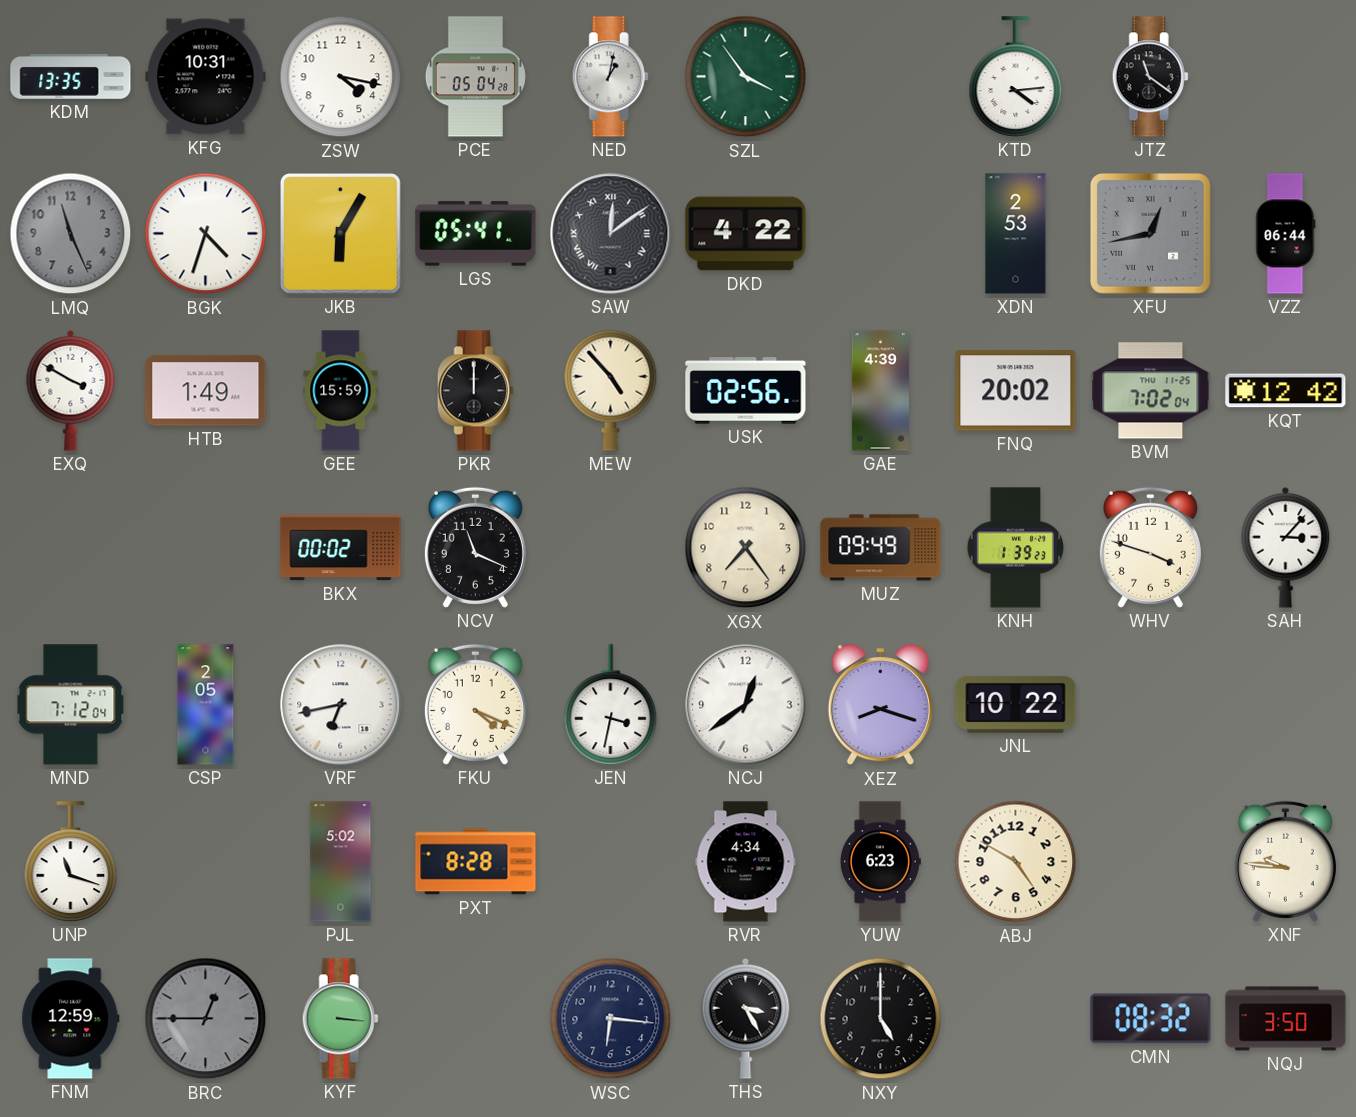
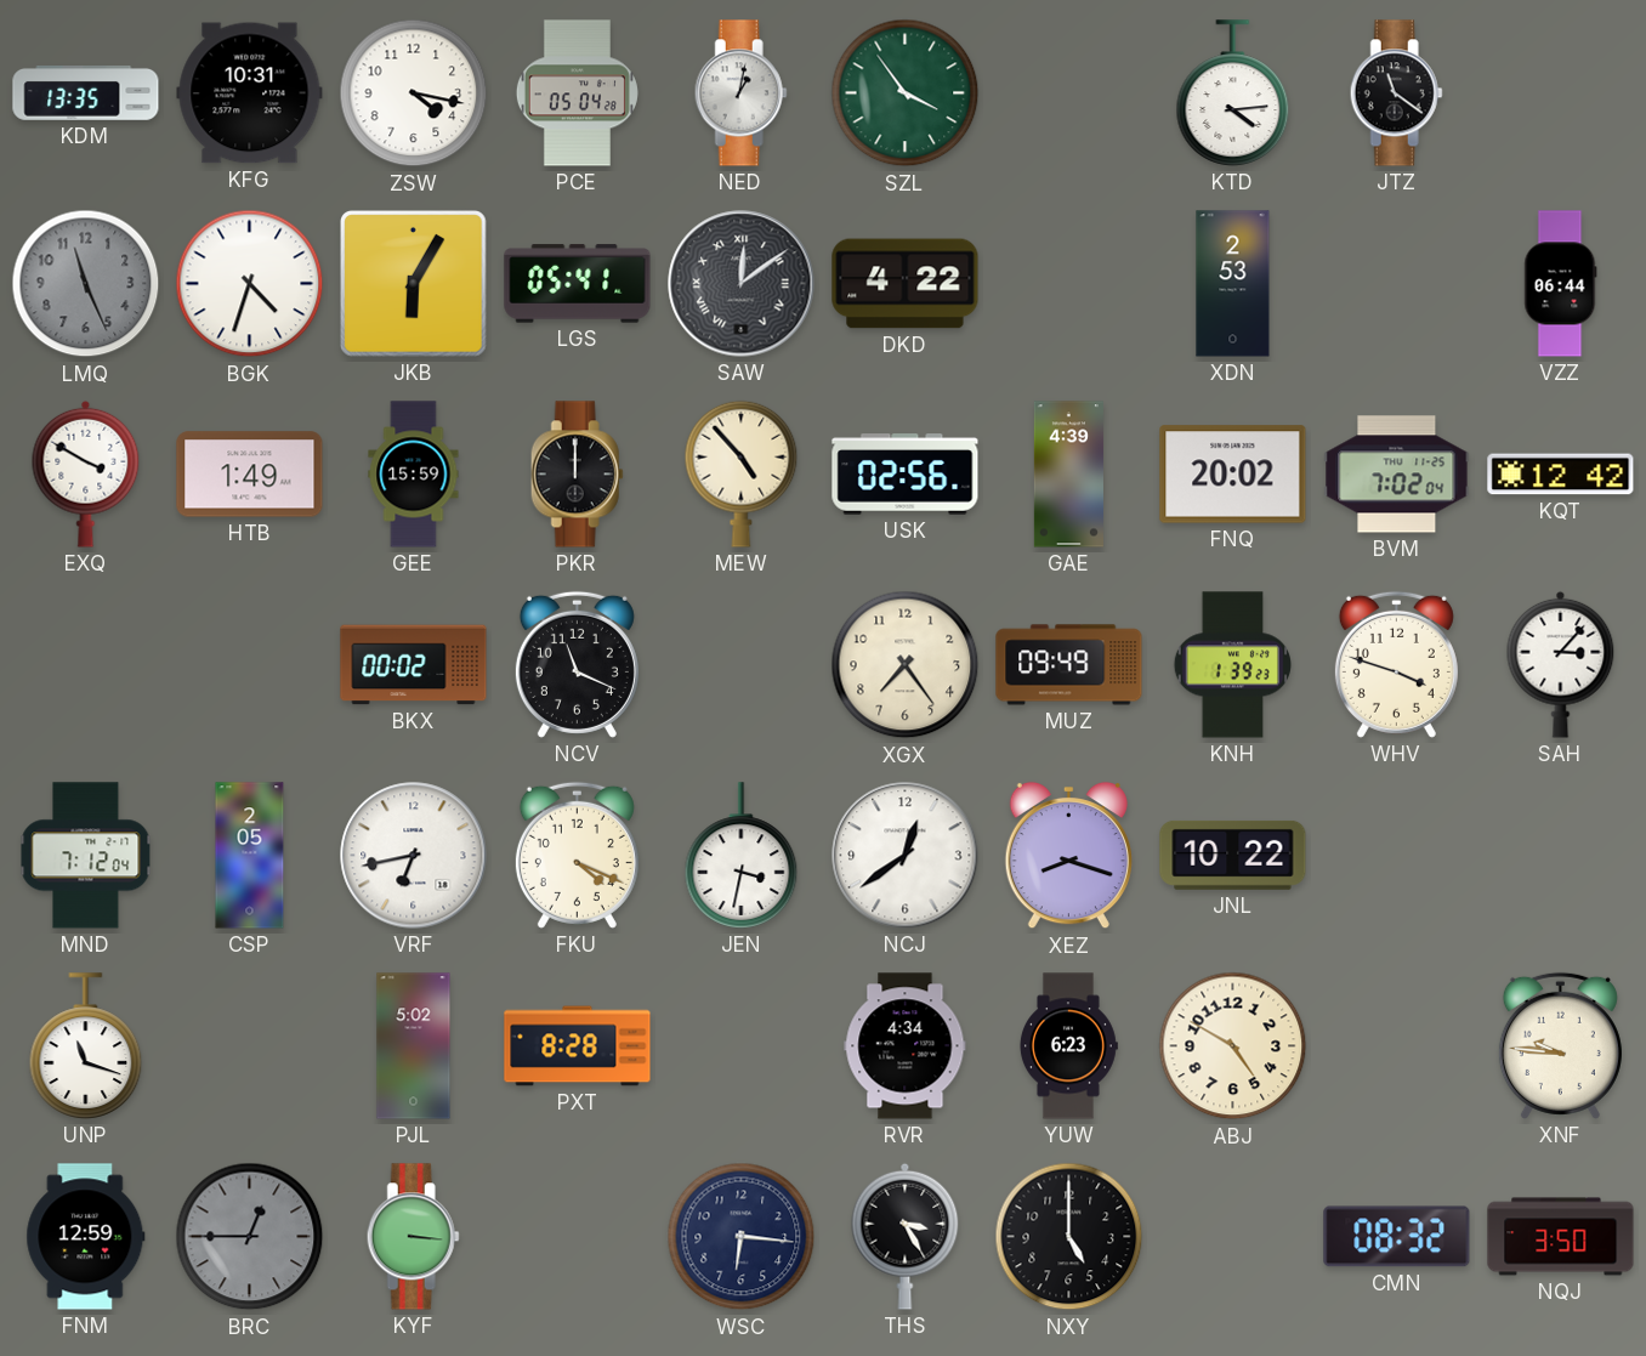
XFU: 12:43 -> none
